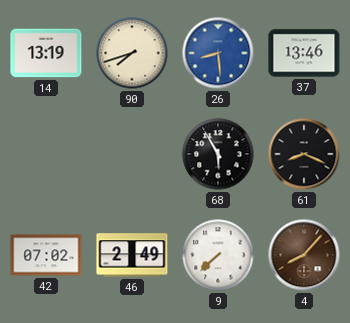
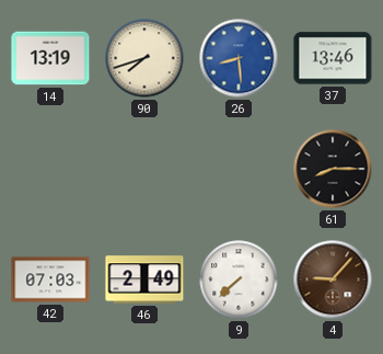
68: 5:55 -> none
61: 8:19 -> 8:15
42: 07:02 -> 07:03
4: 8:07 -> 9:07
